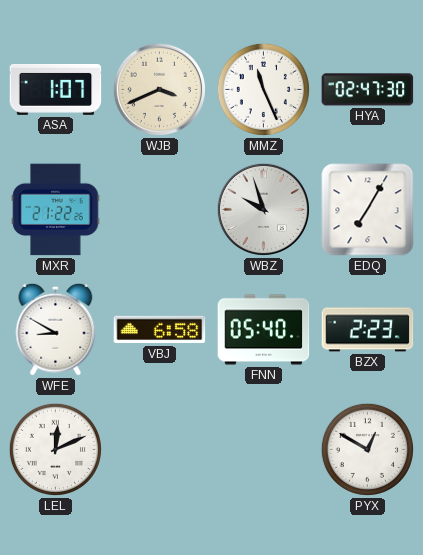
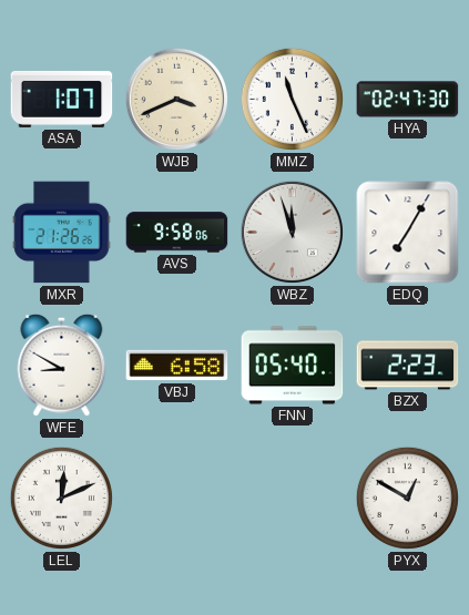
MXR: 21:22 -> 21:26
AVS: none -> 9:58
WBZ: 9:57 -> 11:57
